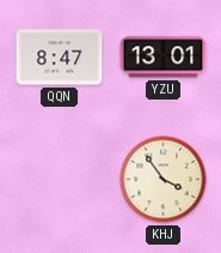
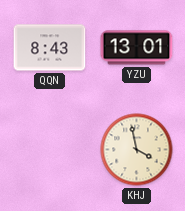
QQN: 8:47 -> 8:43
KHJ: 3:54 -> 3:58
